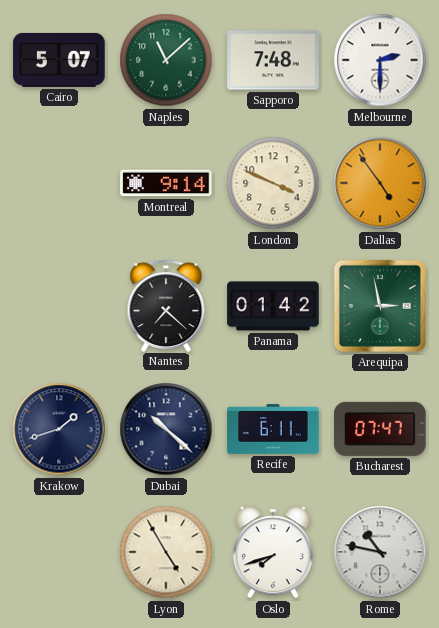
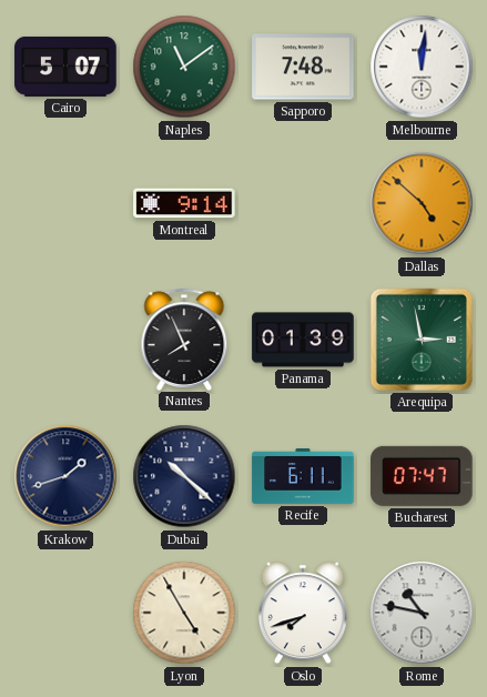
Naples: 11:08 -> 11:09
Melbourne: 2:30 -> 12:01
London: 3:49 -> none
Dallas: 4:54 -> 4:52
Nantes: 7:22 -> 7:56
Panama: 01:42 -> 01:39
